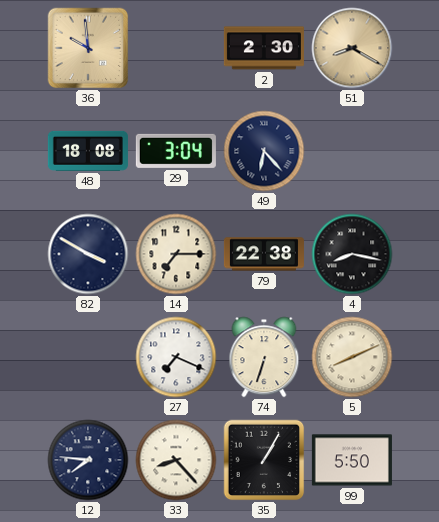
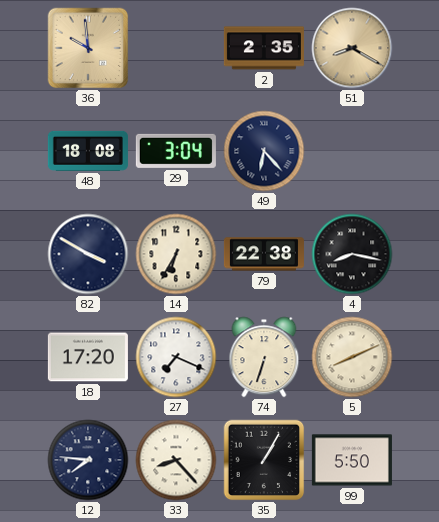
2: 2:30 -> 2:35
14: 7:15 -> 6:35
18: none -> 17:20
